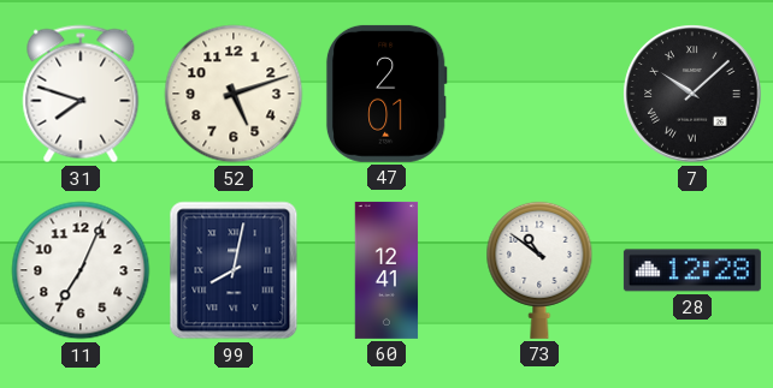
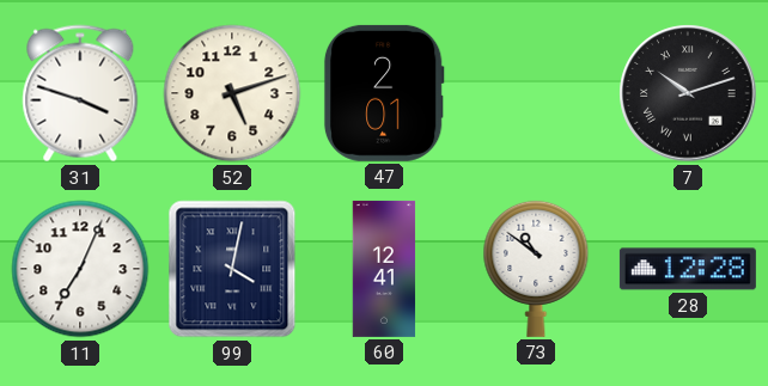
31: 7:48 -> 3:48
7: 10:08 -> 10:12
99: 8:02 -> 4:02
